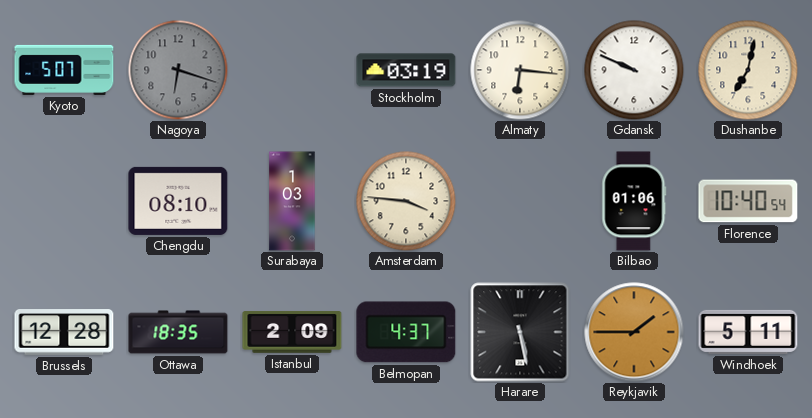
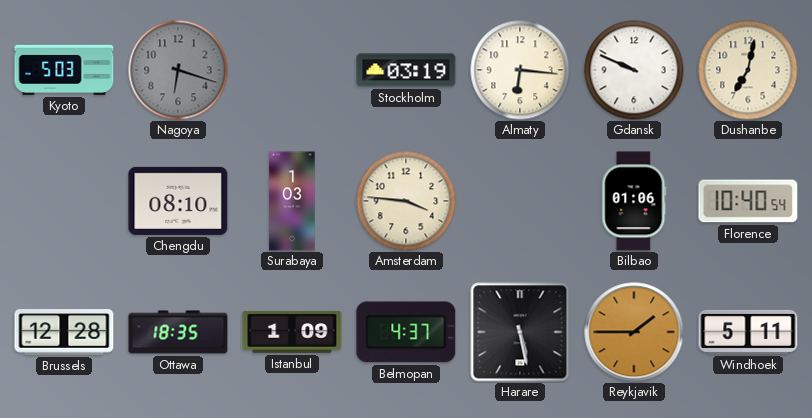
Kyoto: 5:07 -> 5:03
Istanbul: 2:09 -> 1:09
